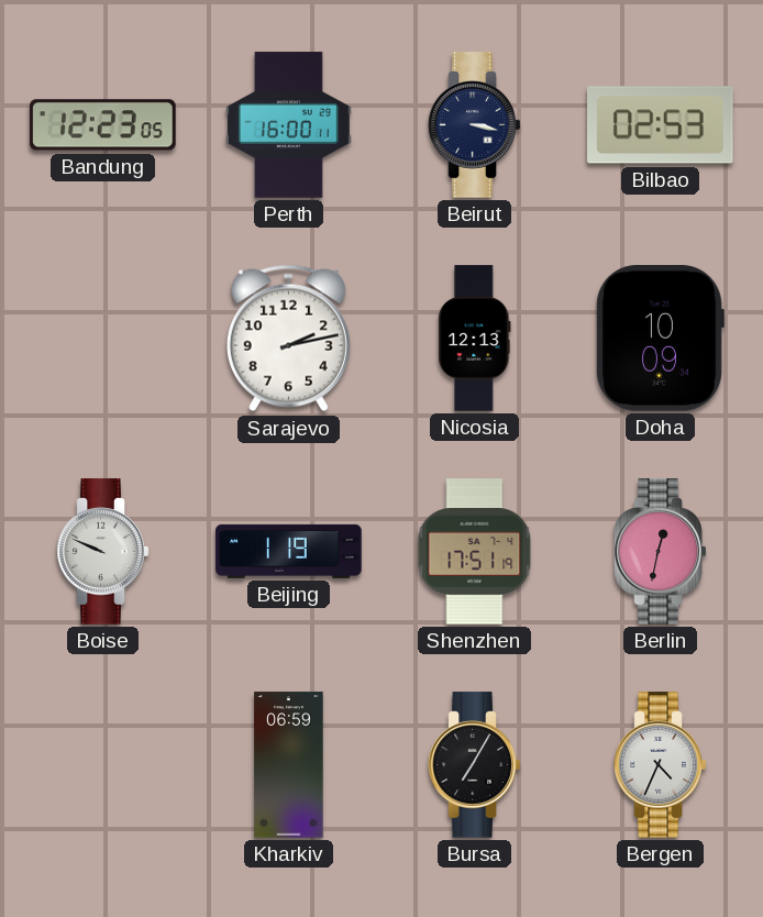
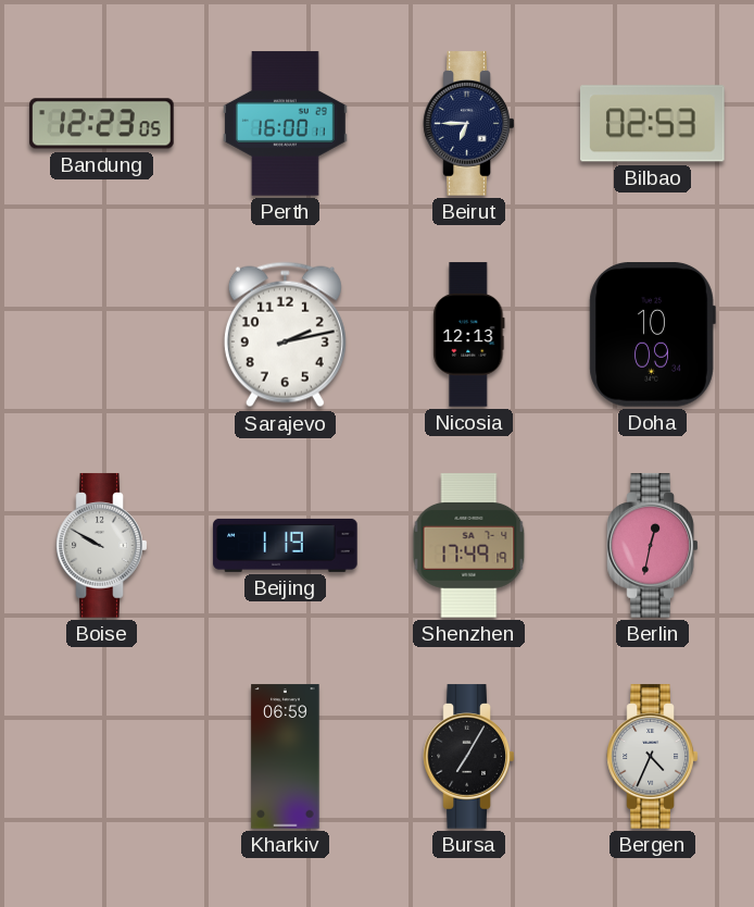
Beirut: 3:17 -> 6:45
Boise: 9:49 -> 9:50
Shenzhen: 17:51 -> 17:49
